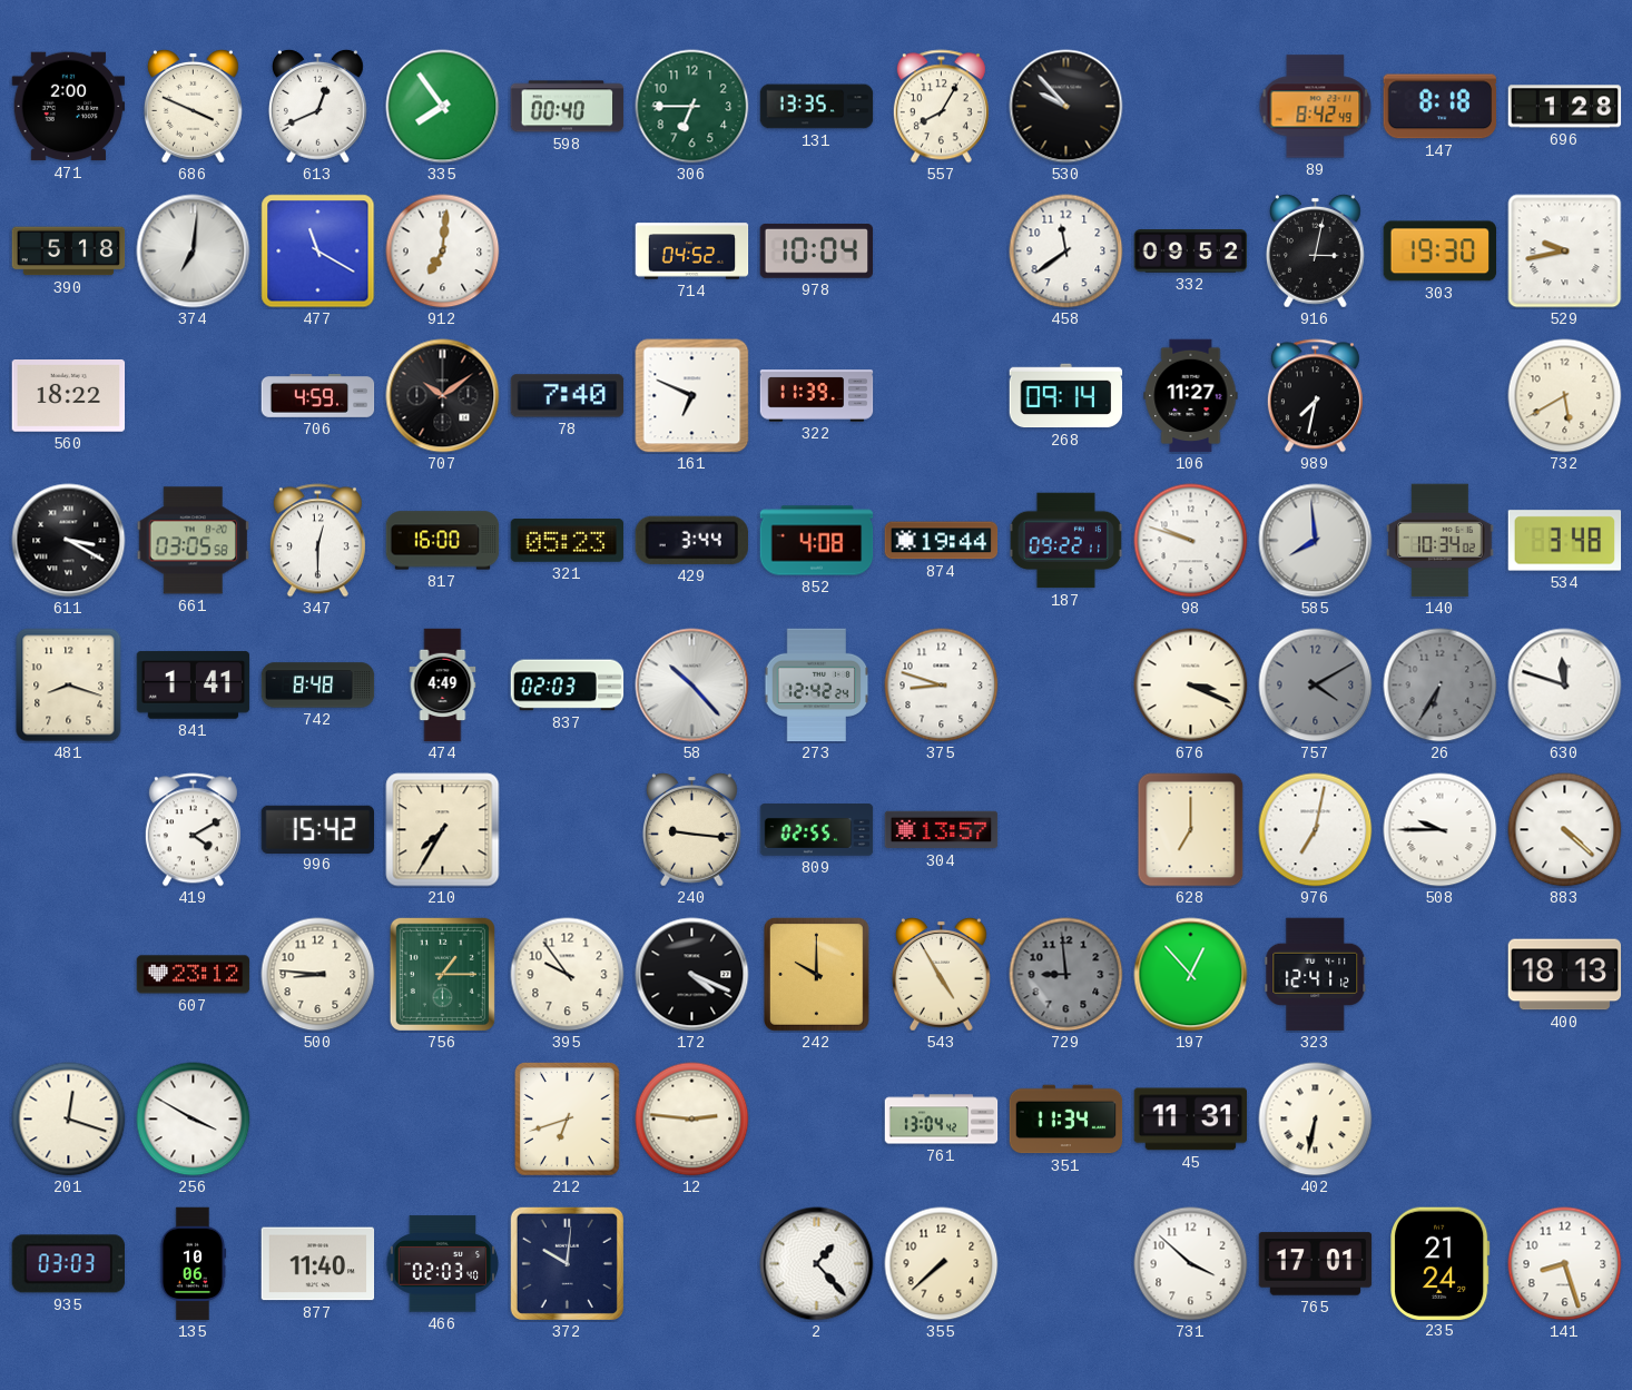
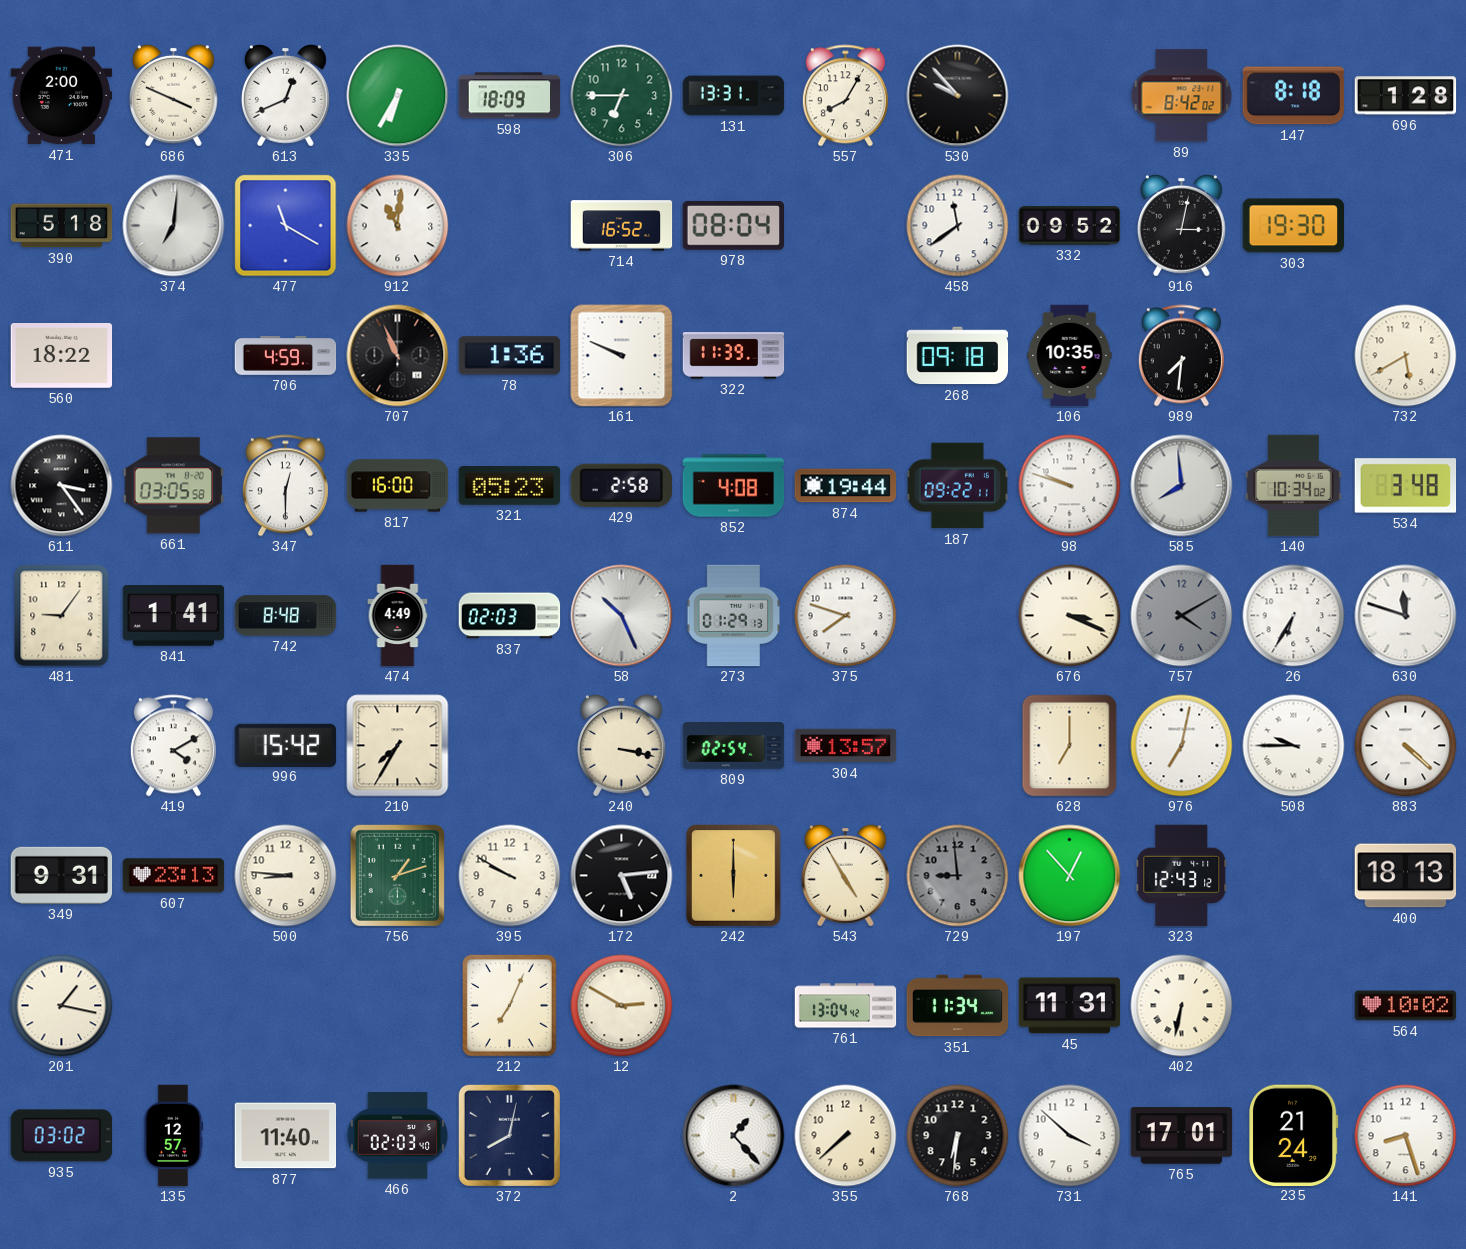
335: 7:54 -> 6:35
598: 00:40 -> 18:09
131: 13:35 -> 13:31
89: 8:42:49 -> 8:42:02
912: 7:01 -> 11:01
714: 04:52 -> 16:52
978: 10:04 -> 08:04
529: 9:43 -> none
707: 10:09 -> 10:56
78: 7:40 -> 1:36
161: 6:49 -> 9:49
268: 09:14 -> 09:18
106: 11:27 -> 10:35
989: 7:32 -> 7:31
611: 3:20 -> 3:24
429: 3:44 -> 2:58
481: 8:18 -> 9:06
58: 10:23 -> 10:26
273: 12:42 -> 01:29
375: 8:48 -> 7:48
26 dial: grey -> white
240: 9:16 -> 3:17
809: 02:55 -> 02:54
349: none -> 9:31
607: 23:12 -> 23:13
756: 1:15 -> 1:12
395: 9:54 -> 9:50
172: 4:19 -> 5:14
242: 10:00 -> 6:00
323: 12:41 -> 12:43
201: 12:18 -> 1:17
256: 3:50 -> none
212: 6:42 -> 7:04
12: 2:46 -> 2:50
564: none -> 10:02
935: 03:03 -> 03:02
135: 10:06 -> 12:57
372: 10:01 -> 8:02
768: none -> 6:31
